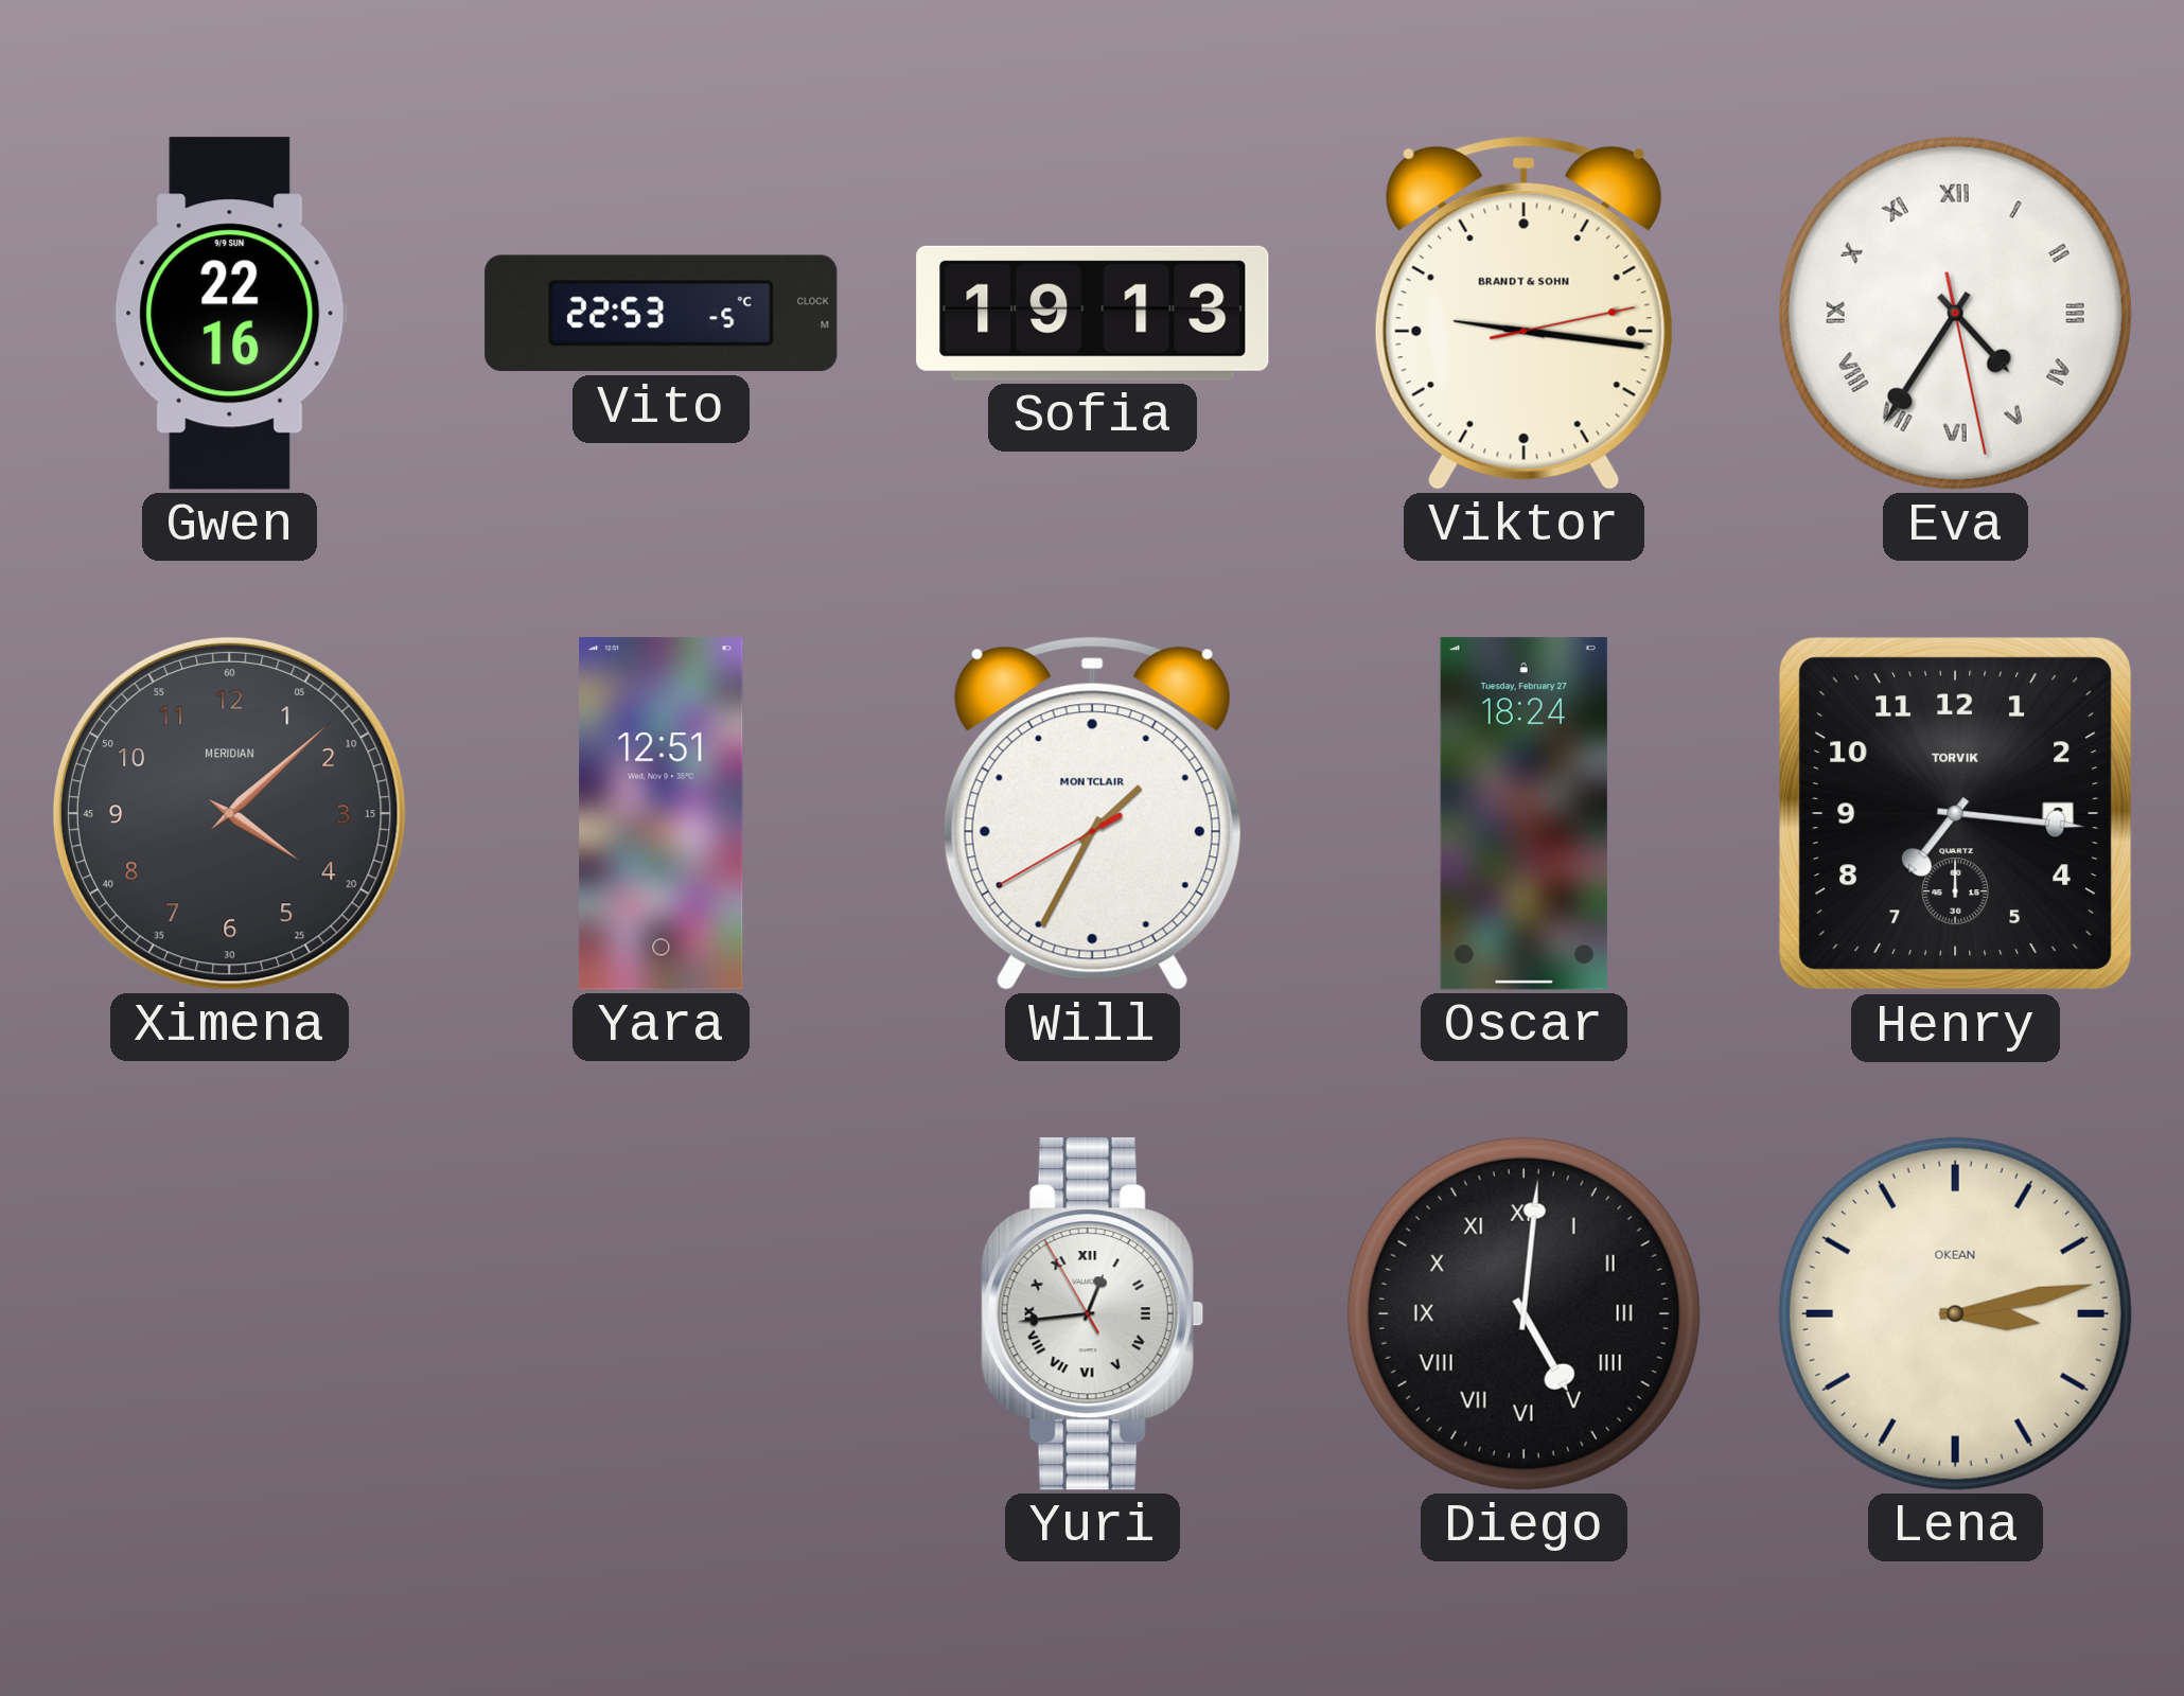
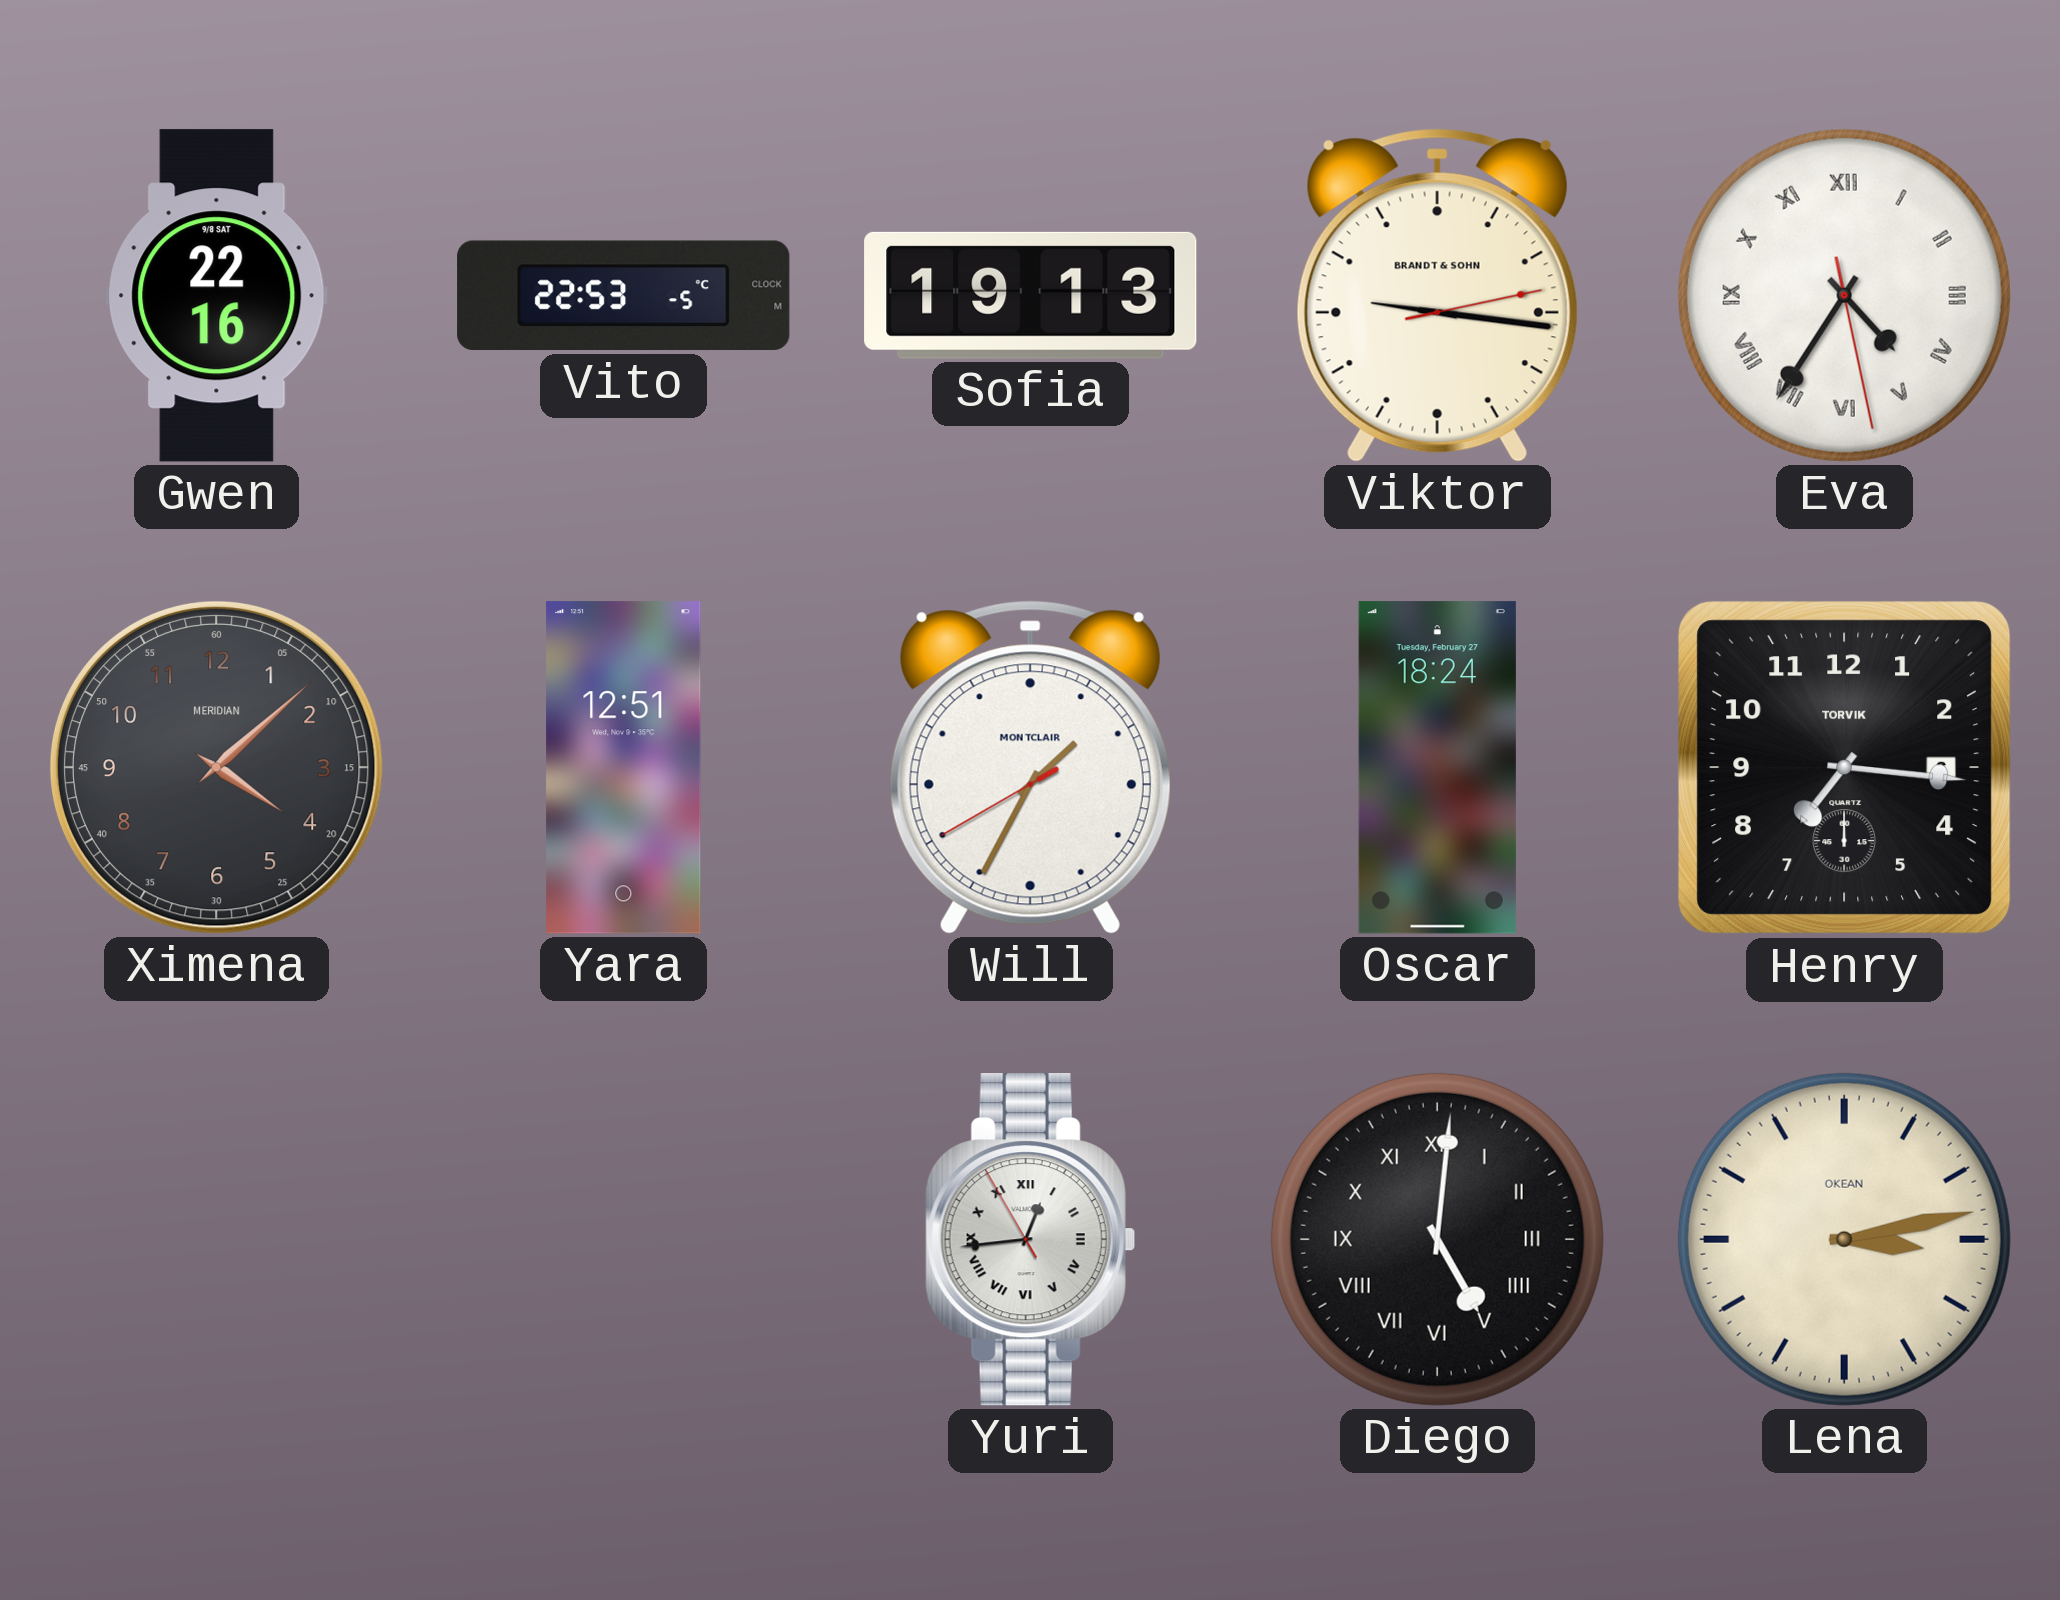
Gwen date: 9/9 SUN -> 9/8 SAT
